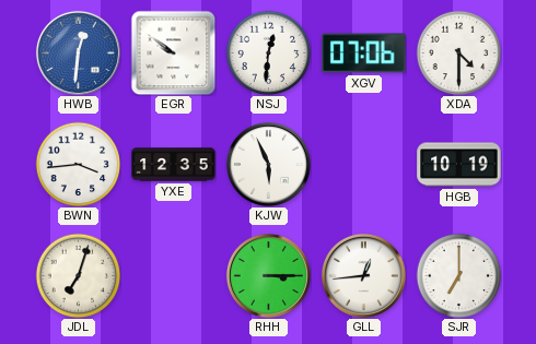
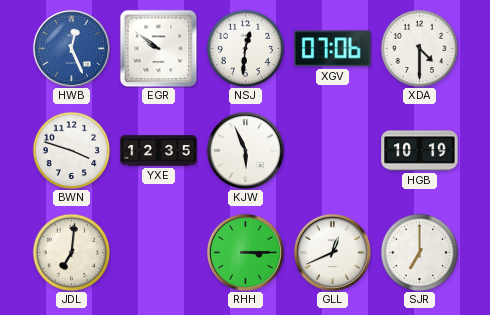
HWB: 12:31 -> 12:26
BWN: 3:44 -> 3:48
JDL: 7:03 -> 7:01
GLL: 12:44 -> 12:41
